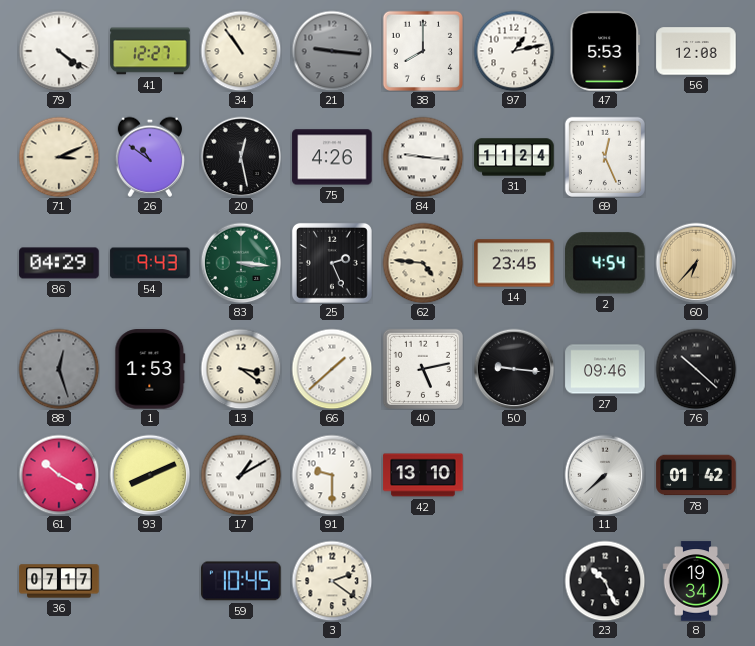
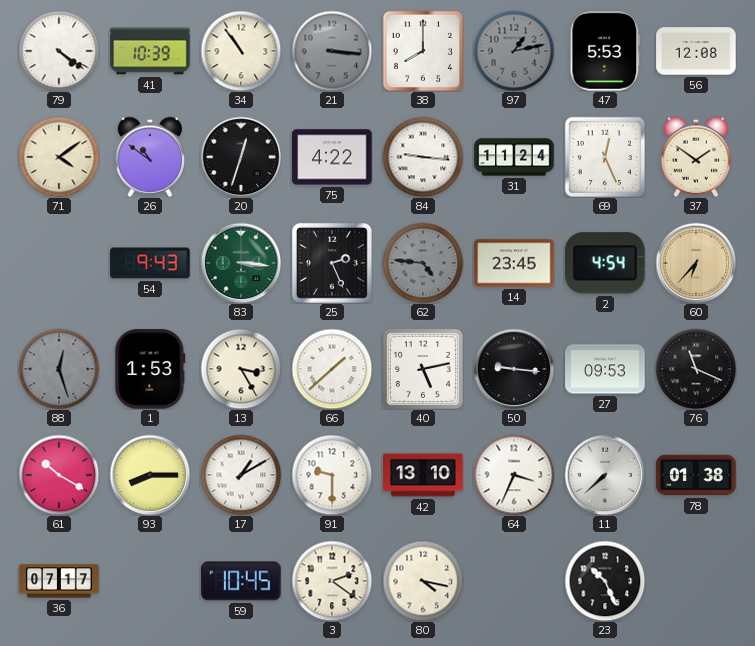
41: 12:27 -> 10:39
21: 9:16 -> 3:16
97 dial: white -> grey
71: 3:11 -> 4:09
20: 12:28 -> 12:33
75: 4:26 -> 4:22
37: none -> 1:51
86: 04:29 -> none
62 dial: cream -> grey
13: 3:21 -> 3:25
27: 09:46 -> 09:53
76: 10:22 -> 11:19
93: 8:11 -> 8:15
64: none -> 3:34
78: 01:42 -> 01:38
80: none -> 4:17
8: 19:34 -> none
